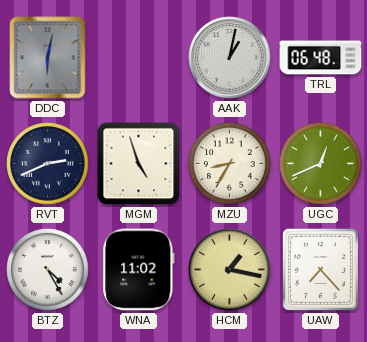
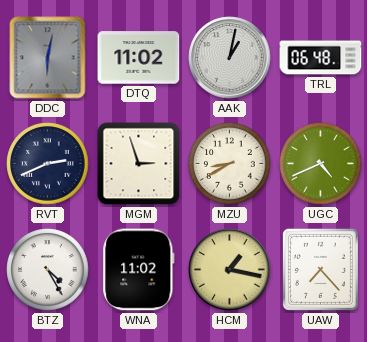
DTQ: none -> 11:02
MGM: 4:57 -> 2:57
MZU: 8:35 -> 8:40
UGC: 12:41 -> 4:41
